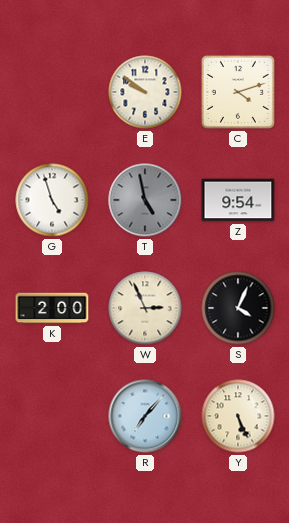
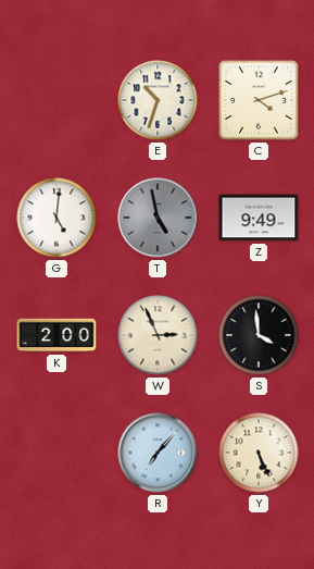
E: 9:51 -> 10:33
G: 4:57 -> 5:01
Z: 9:54 -> 9:49
S: 4:04 -> 3:59
